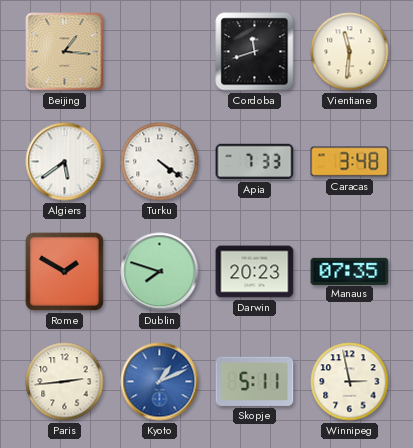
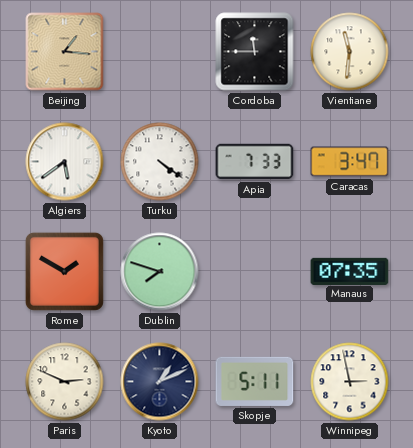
Cordoba: 11:42 -> 11:45
Caracas: 3:48 -> 3:47
Darwin: 20:23 -> none
Paris: 2:44 -> 2:49
Kyoto dial: blue -> navy
